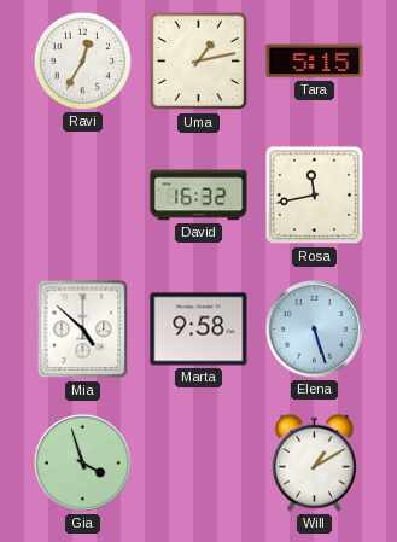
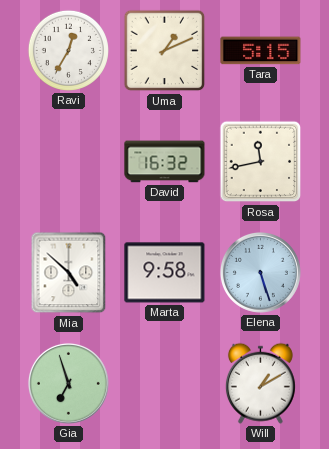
Uma: 1:13 -> 1:11
Gia: 3:57 -> 6:57
